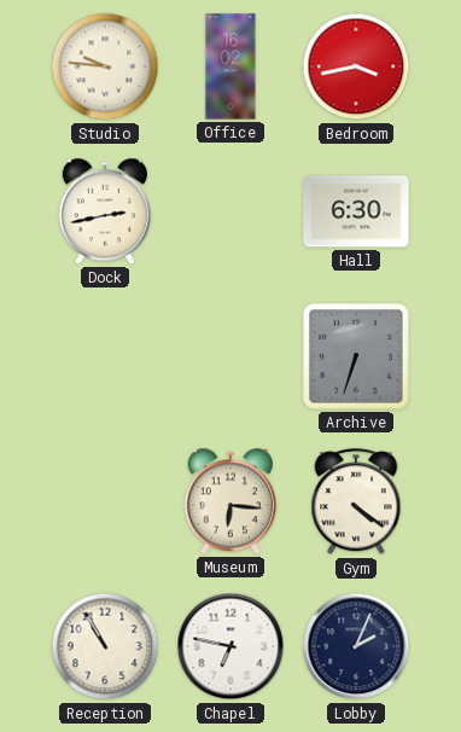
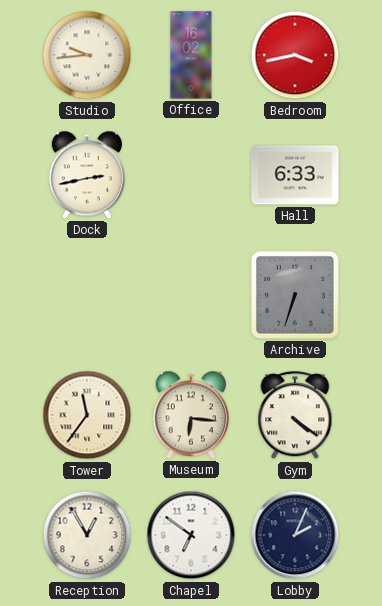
Studio: 9:46 -> 9:44
Hall: 6:30 -> 6:33
Tower: none -> 11:36
Reception: 10:55 -> 12:55
Chapel: 6:47 -> 6:51
